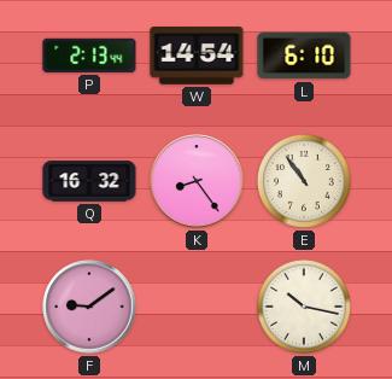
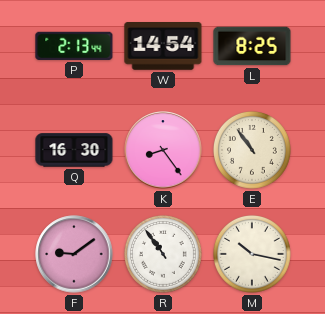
L: 6:10 -> 8:25
Q: 16:32 -> 16:30
R: none -> 10:54
